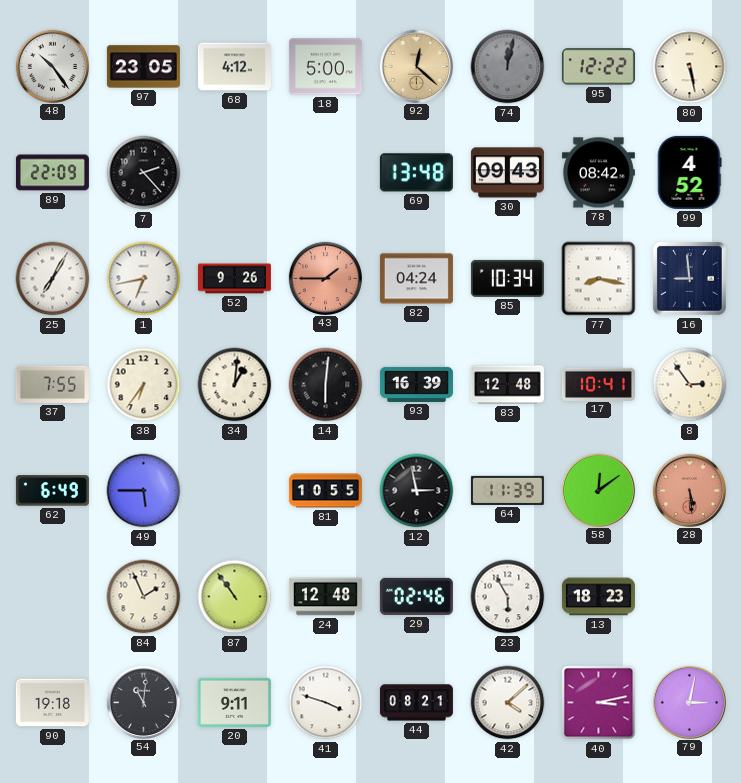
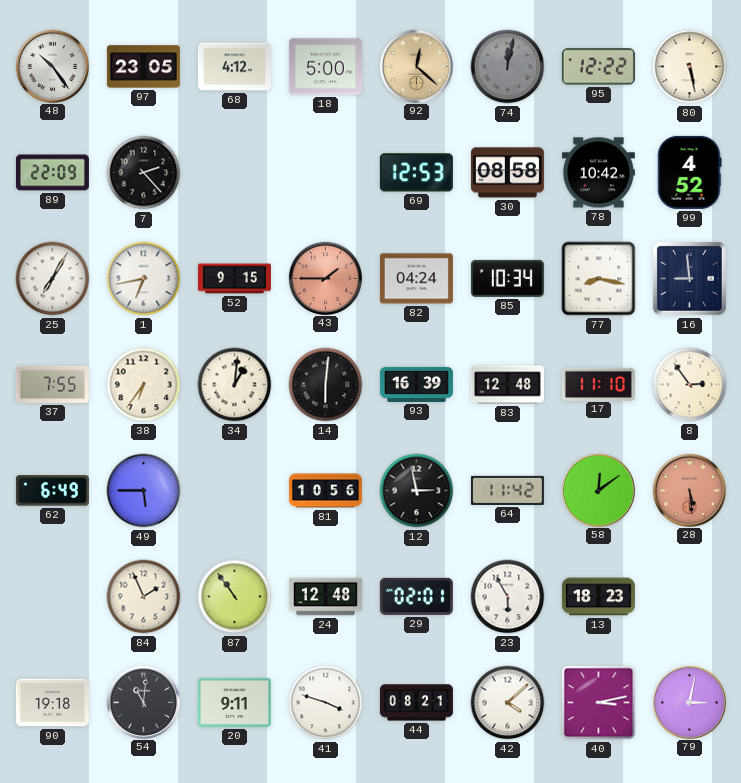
69: 13:48 -> 12:53
30: 09:43 -> 08:58
78: 08:42 -> 10:42
52: 9:26 -> 9:15
17: 10:41 -> 11:10
81: 10:55 -> 10:56
64: 11:39 -> 11:42
29: 02:46 -> 02:01
